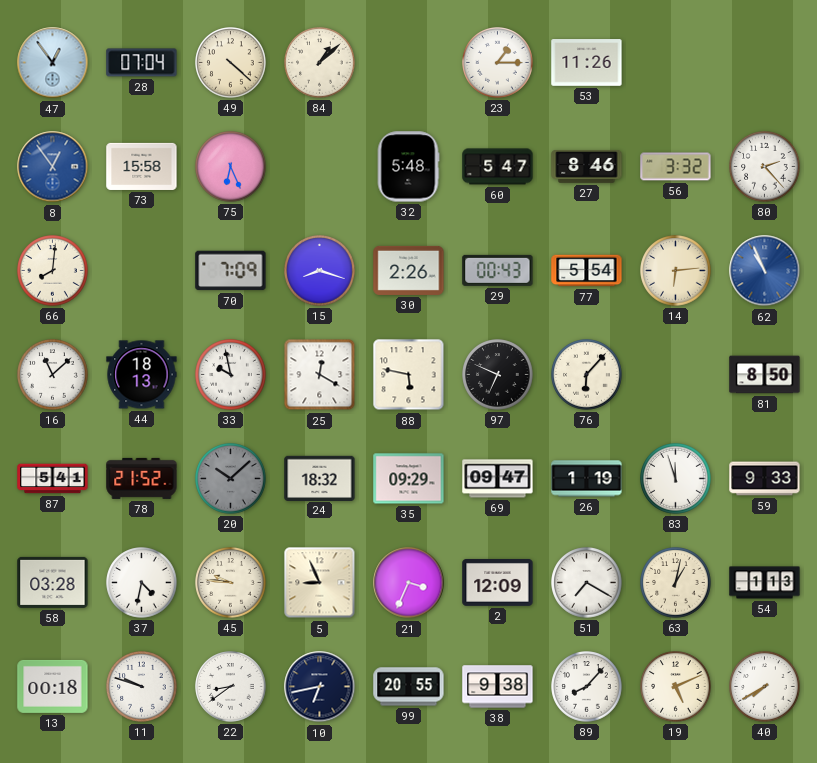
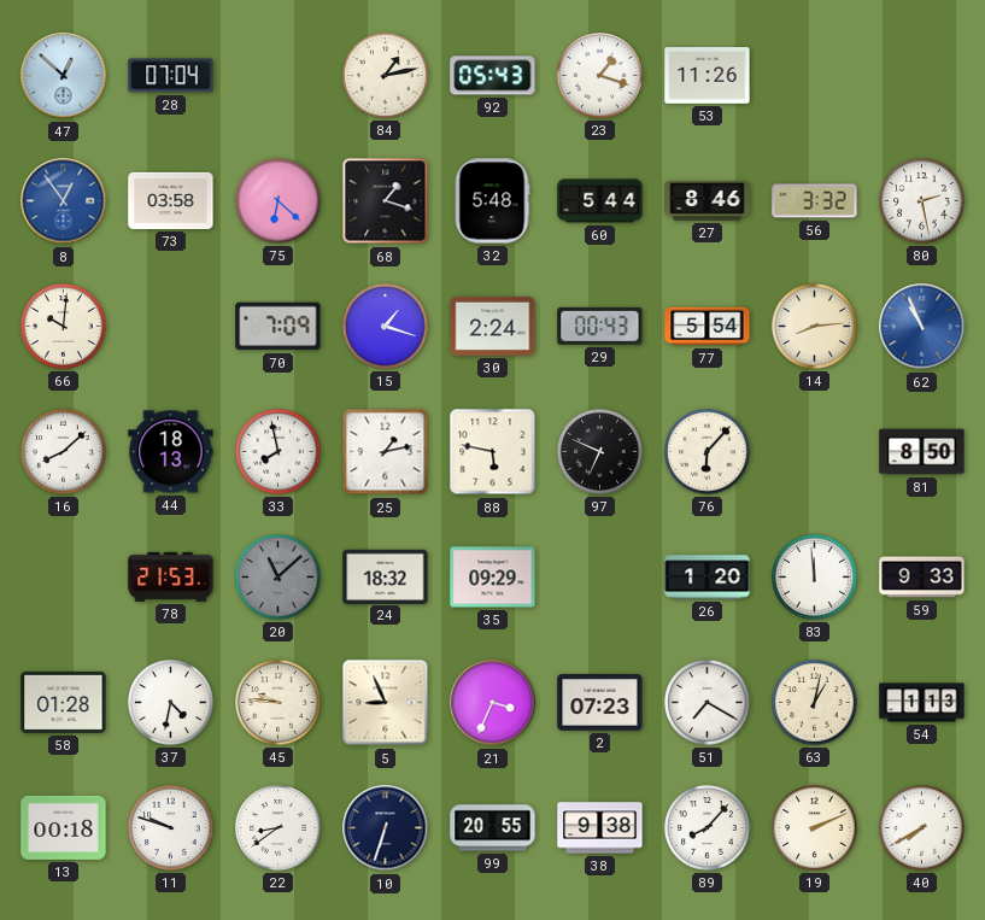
47: 12:54 -> 12:52
49: 4:22 -> none
84: 1:08 -> 1:13
92: none -> 05:43
23: 1:15 -> 1:18
73: 15:58 -> 03:58
75: 6:26 -> 6:22
68: none -> 1:18
60: 5:47 -> 5:44
80: 2:23 -> 2:28
66: 8:01 -> 10:01
15: 8:18 -> 1:18
30: 2:26 -> 2:24
14: 6:14 -> 8:14
16: 11:08 -> 8:08
33: 9:58 -> 7:58
25: 12:20 -> 1:13
87: 5:41 -> none
78: 21:52 -> 21:53
20: 10:08 -> 11:08
69: 09:47 -> none
26: 1:19 -> 1:20
83: 11:57 -> 11:59
58: 03:28 -> 01:28
2: 12:09 -> 07:23
10: 6:43 -> 6:33
19: 5:11 -> 2:11
